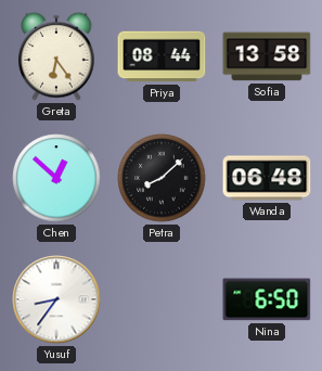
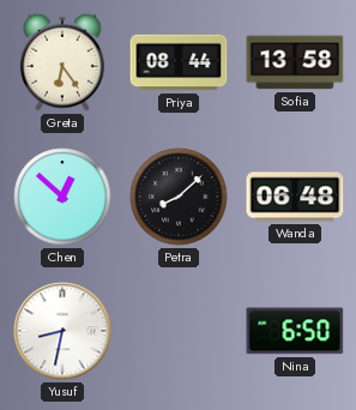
Yusuf: 8:36 -> 8:32
